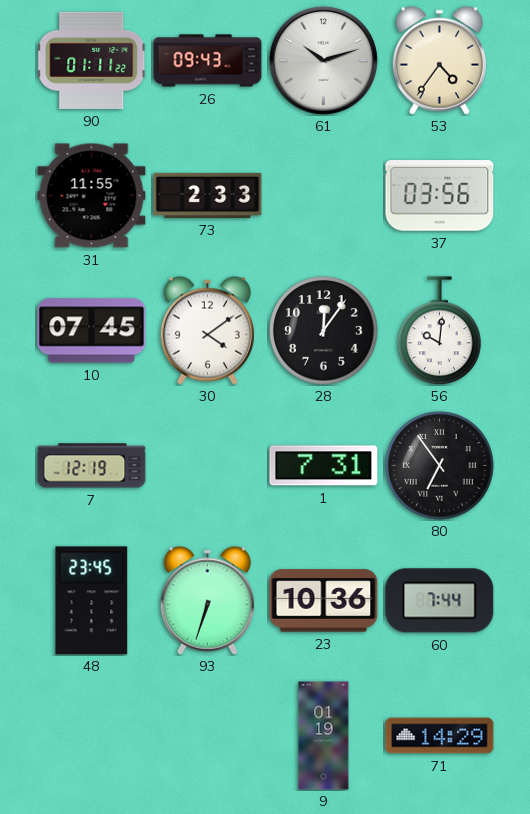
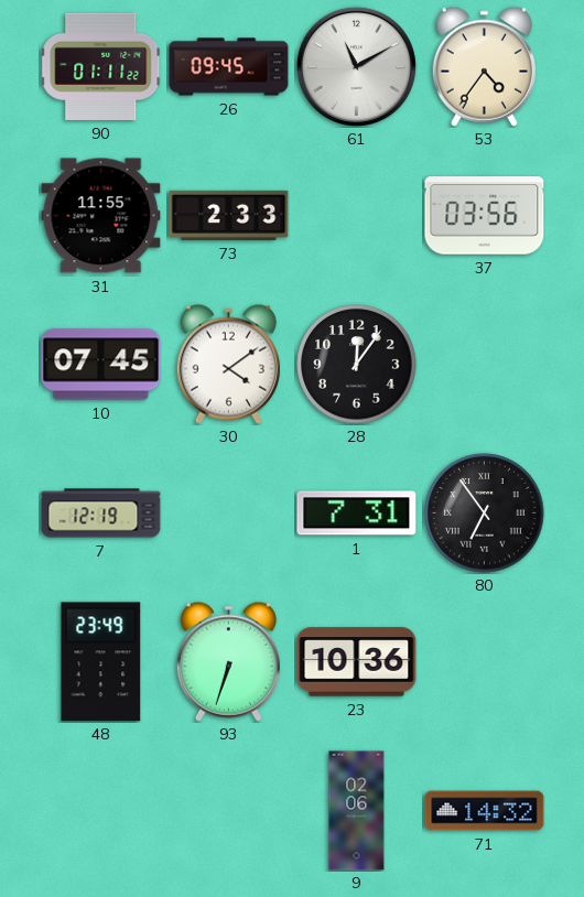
26: 09:43 -> 09:45
61: 10:12 -> 11:10
56: 10:01 -> none
48: 23:45 -> 23:49
60: 7:44 -> none
9: 01:19 -> 02:06
71: 14:29 -> 14:32
